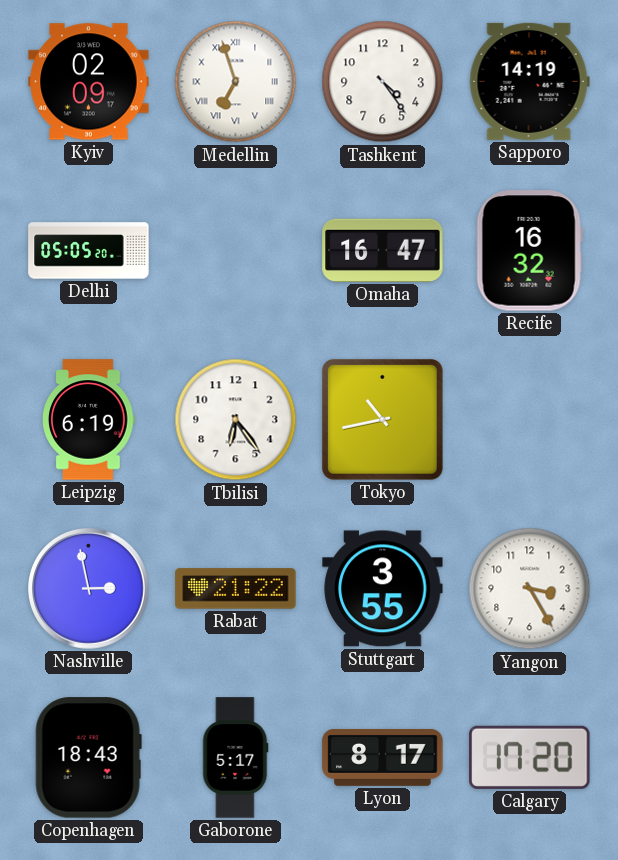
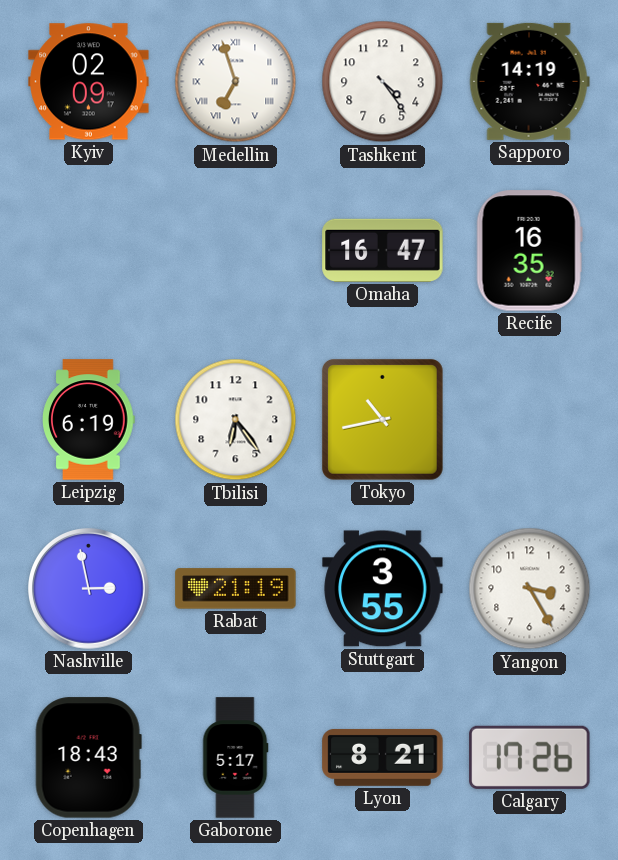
Delhi: 05:05 -> none
Recife: 16:32 -> 16:35
Rabat: 21:22 -> 21:19
Lyon: 8:17 -> 8:21
Calgary: 17:20 -> 17:26
